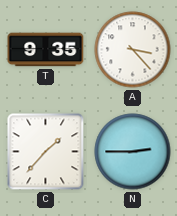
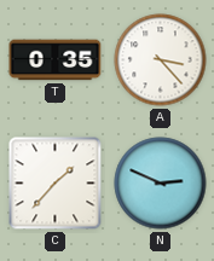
T: 9:35 -> 0:35
N: 2:45 -> 2:49
